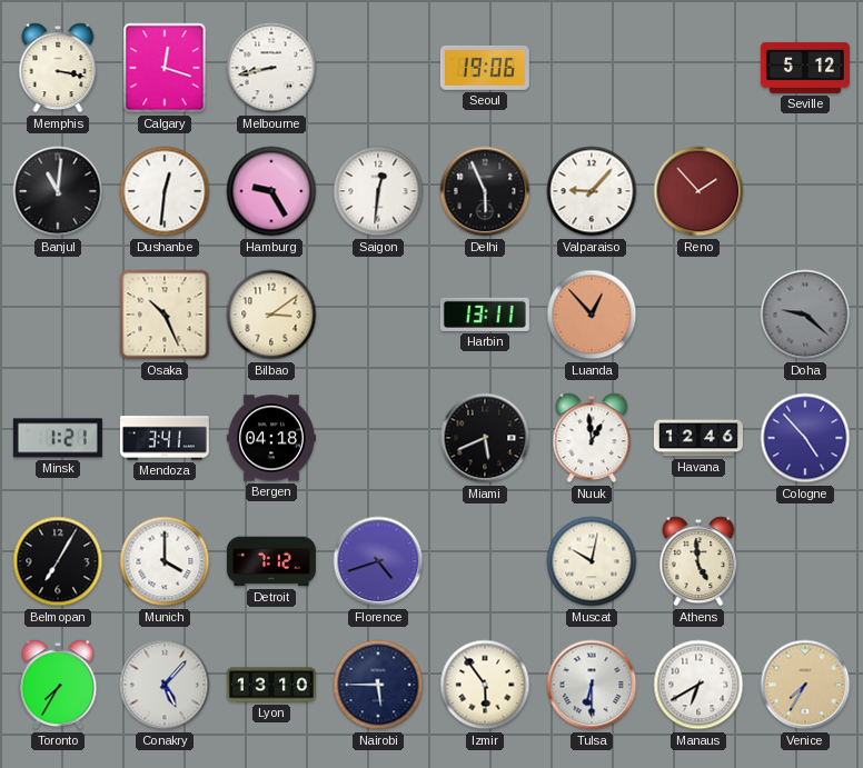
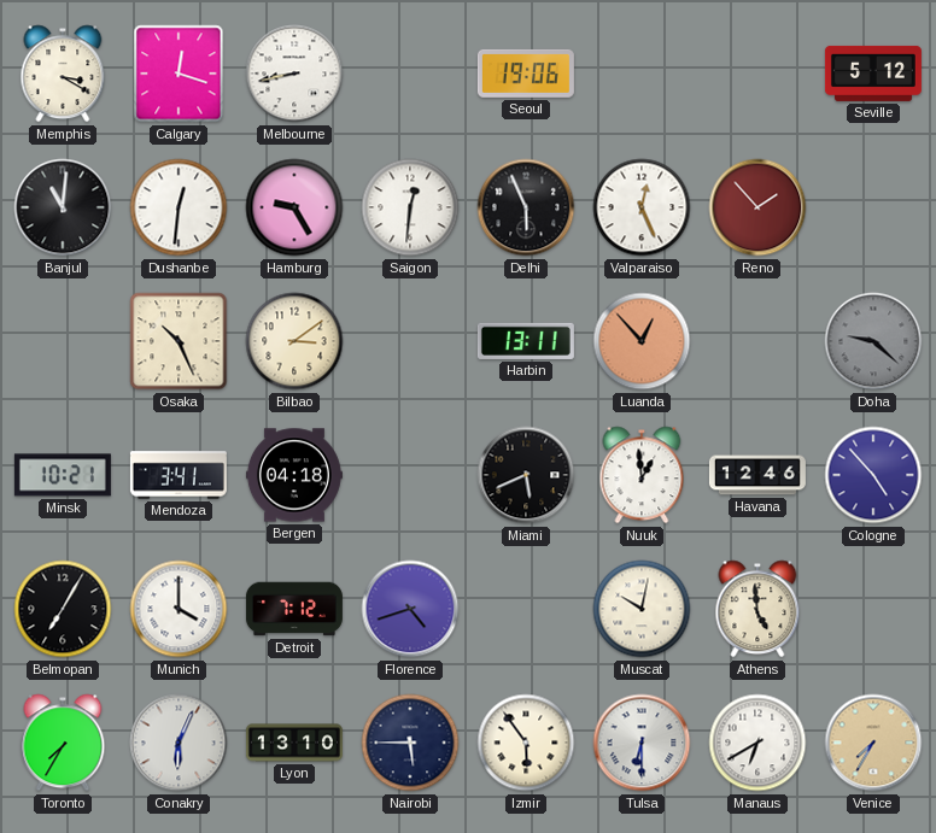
Memphis: 3:17 -> 3:20
Valparaiso: 9:07 -> 12:26
Minsk: 1:21 -> 10:21
Conakry: 5:07 -> 6:04
